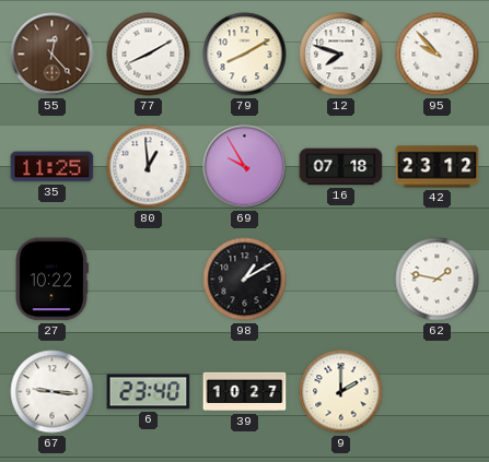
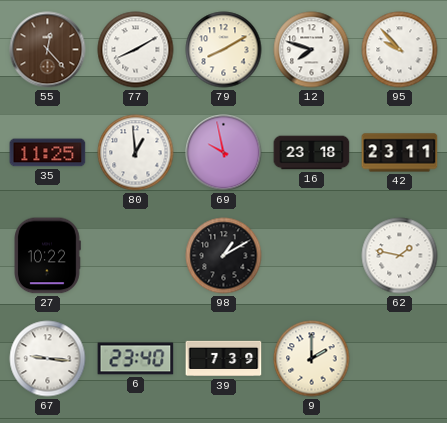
69: 9:55 -> 9:58
16: 07:18 -> 23:18
42: 23:12 -> 23:11
39: 10:27 -> 7:39
